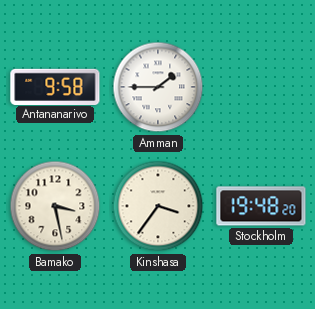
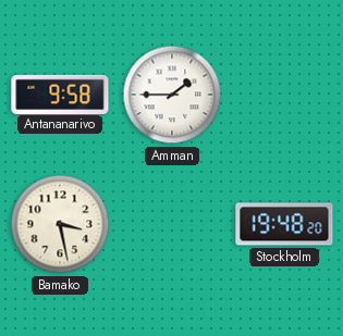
Kinshasa: 3:36 -> none
